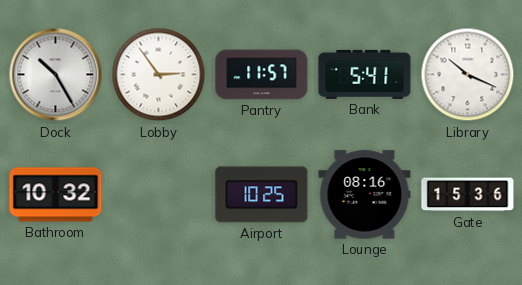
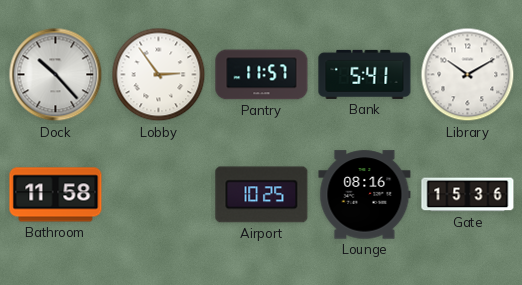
Dock: 10:25 -> 10:23
Library: 10:19 -> 10:10
Bathroom: 10:32 -> 11:58
